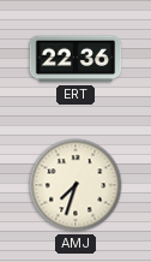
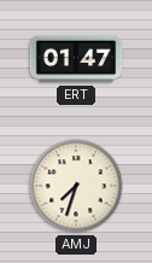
ERT: 22:36 -> 01:47
